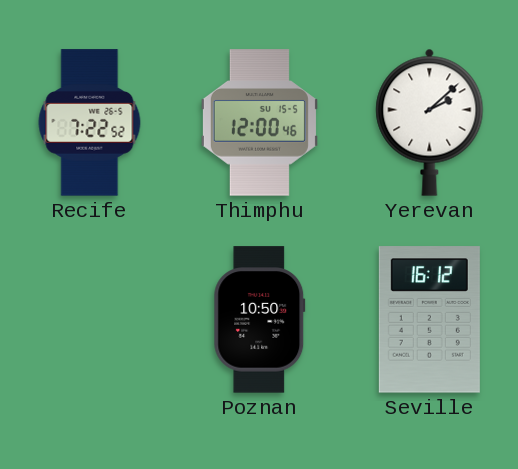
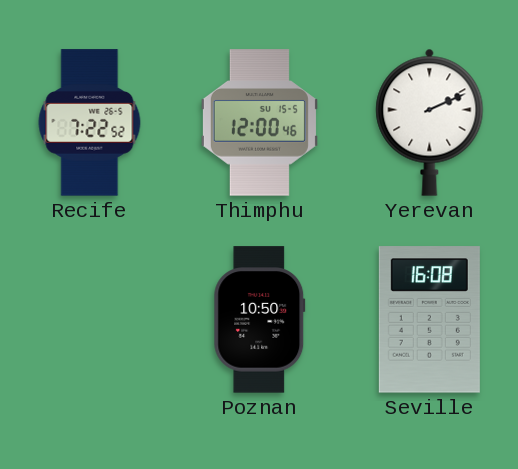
Yerevan: 2:08 -> 2:11
Seville: 16:12 -> 16:08
